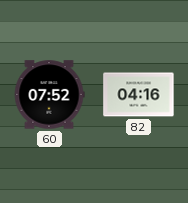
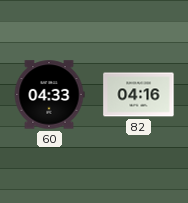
60: 07:52 -> 04:33
